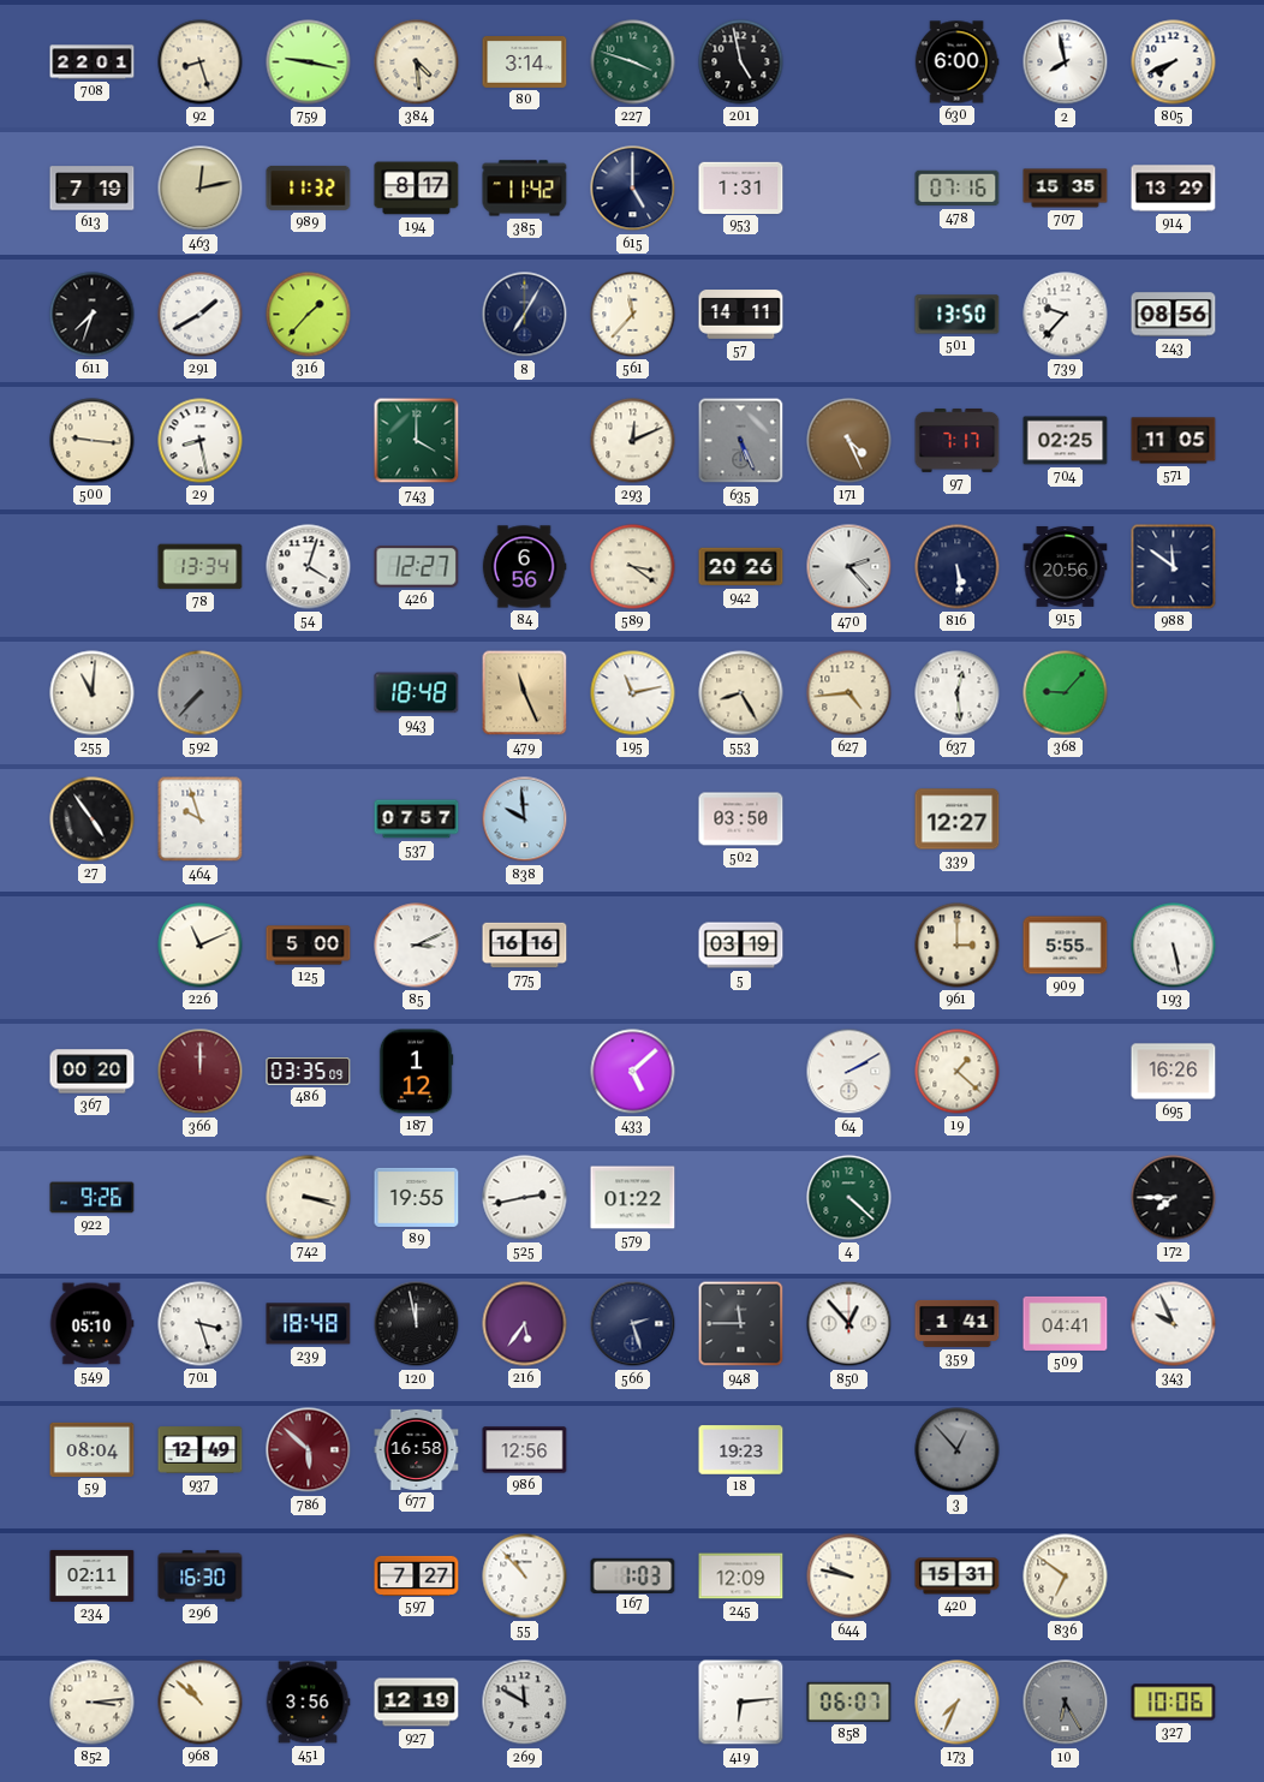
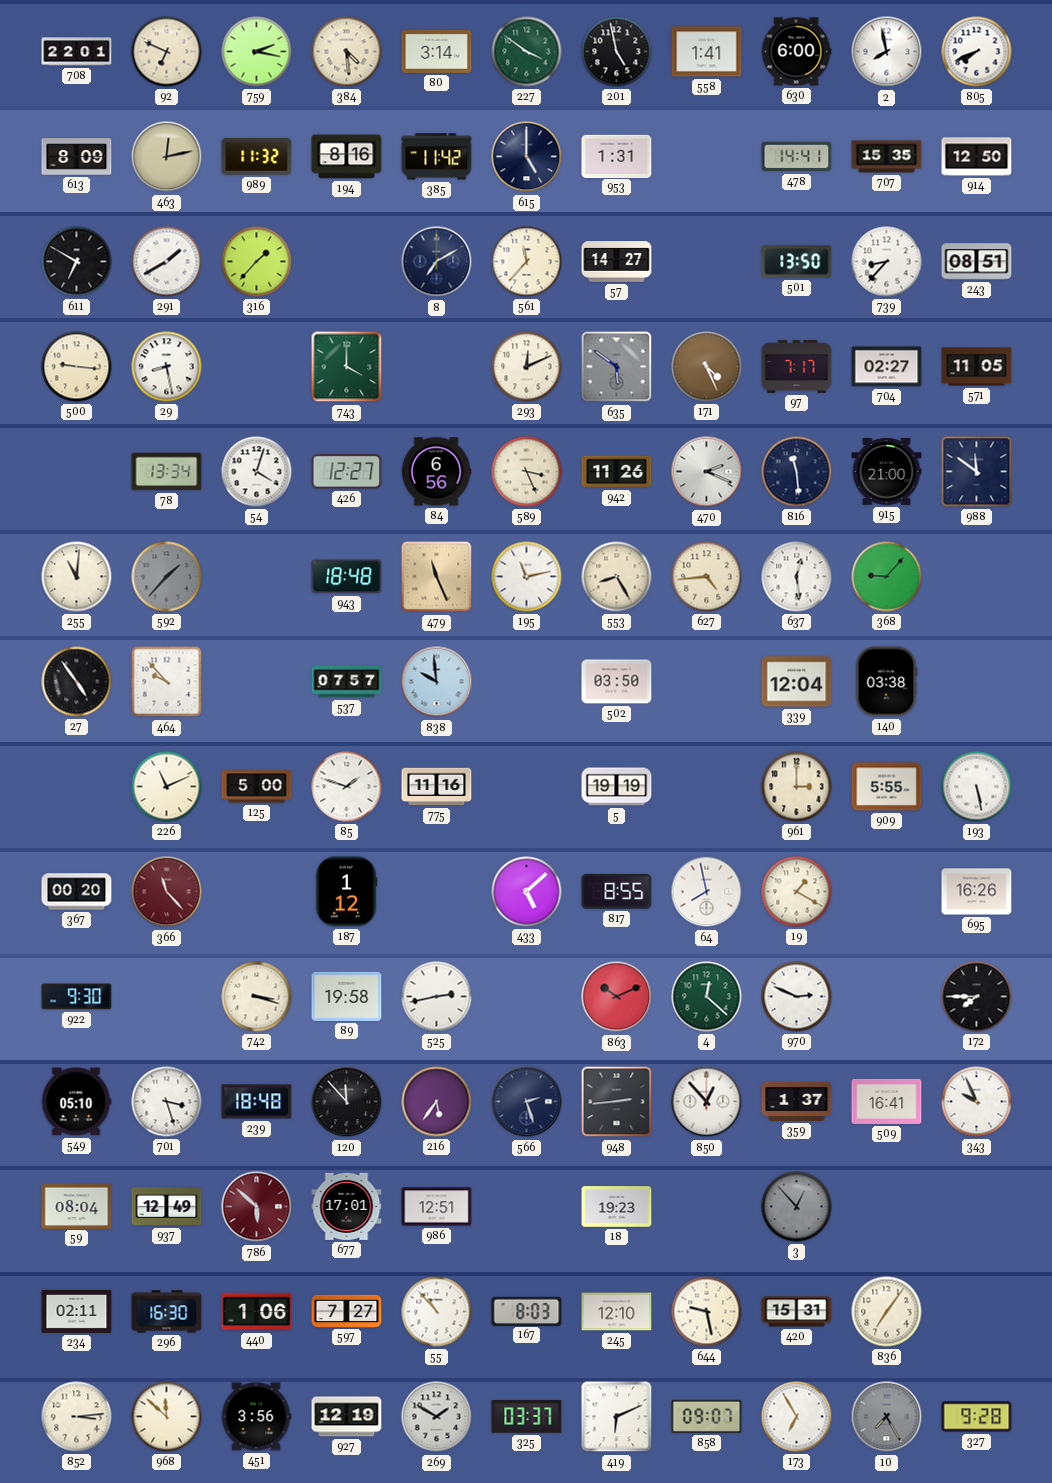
92: 8:27 -> 6:49
759: 9:17 -> 2:17
227: 3:48 -> 3:51
558: none -> 1:41
613: 7:19 -> 8:09
194: 8:17 -> 8:16
478: 07:16 -> 14:41
914: 13:29 -> 12:50
611: 7:33 -> 6:50
8: 7:05 -> 7:10
57: 14:11 -> 14:27
739: 9:37 -> 8:37
243: 08:56 -> 08:51
635: 5:26 -> 5:51
704: 02:25 -> 02:27
589: 3:21 -> 3:26
942: 20:26 -> 11:26
470: 2:23 -> 2:19
816: 5:29 -> 11:29
915: 20:56 -> 21:00
592: 7:37 -> 1:37
464: 9:57 -> 9:53
339: 12:27 -> 12:04
140: none -> 03:38
85: 3:11 -> 1:48
775: 16:16 -> 11:16
5: 03:19 -> 19:19
366: 12:00 -> 11:23
486: 03:35 -> none
817: none -> 8:55
64: 2:10 -> 7:58
19: 1:22 -> 1:20
922: 9:26 -> 9:30
89: 19:55 -> 19:58
579: 01:22 -> none
863: none -> 10:11
4: 4:22 -> 12:22
970: none -> 2:49
120: 11:58 -> 11:53
948: 11:45 -> 2:44
359: 1:41 -> 1:37
509: 04:41 -> 16:41
677: 16:58 -> 17:01
986: 12:56 -> 12:51
440: none -> 1:06
167: 1:03 -> 8:03
245: 12:09 -> 12:10
644: 9:47 -> 9:28
836: 6:51 -> 7:06
968: 10:52 -> 11:52
269: 11:50 -> 1:50
325: none -> 03:37
419: 6:14 -> 6:11
858: 06:07 -> 09:07
173: 7:34 -> 6:55
10: 6:25 -> 7:25
327: 10:06 -> 9:28
